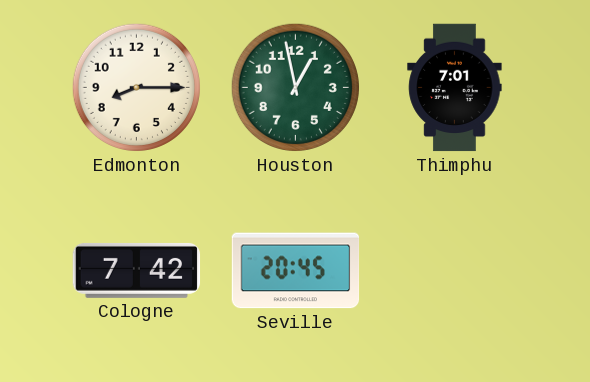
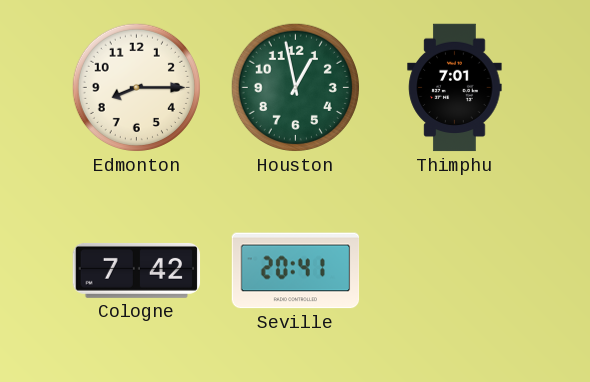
Seville: 20:45 -> 20:41
